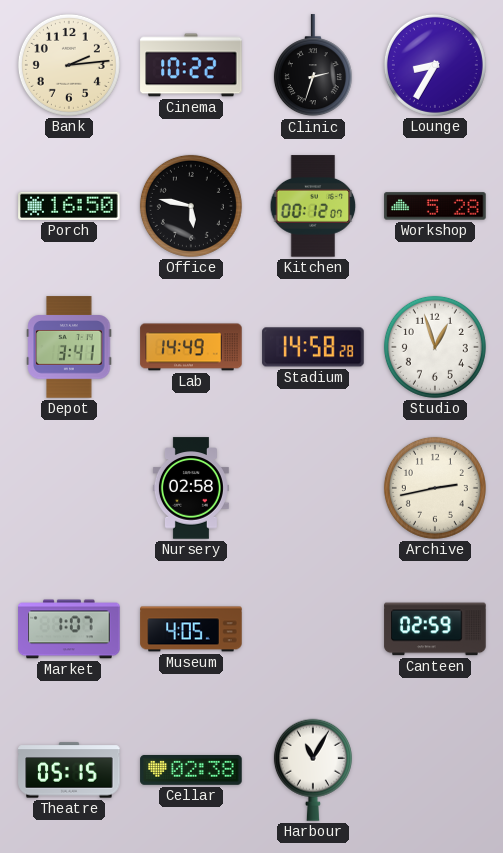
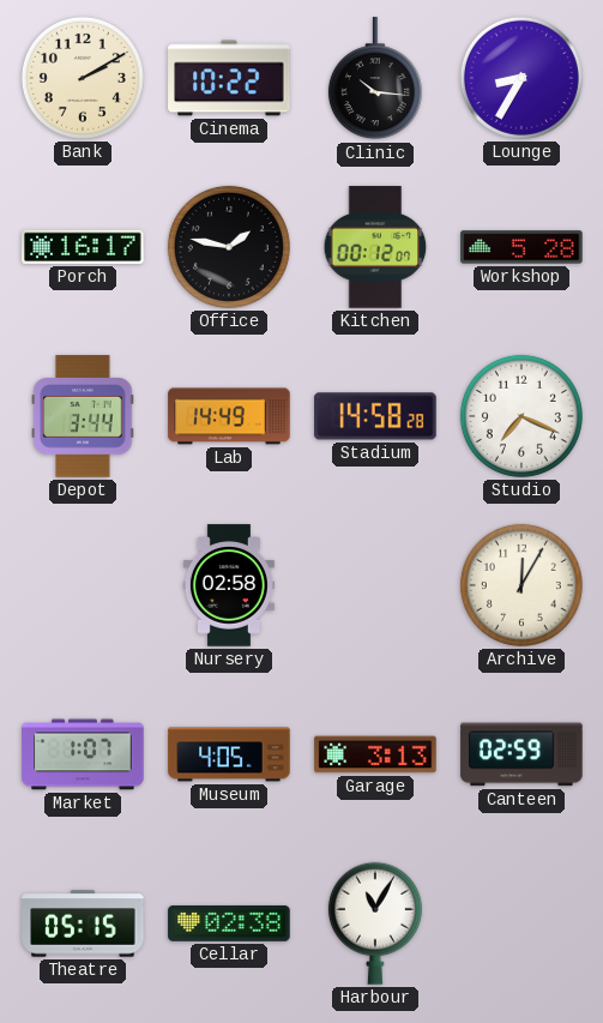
Bank: 2:14 -> 2:10
Clinic: 2:33 -> 10:16
Porch: 16:50 -> 16:17
Office: 5:47 -> 1:47
Depot: 3:41 -> 3:44
Studio: 12:57 -> 7:19
Archive: 2:43 -> 12:05
Garage: none -> 3:13
